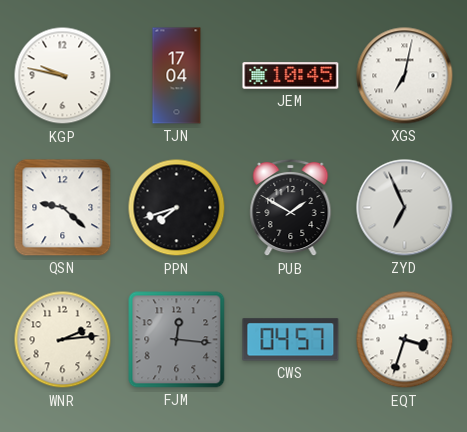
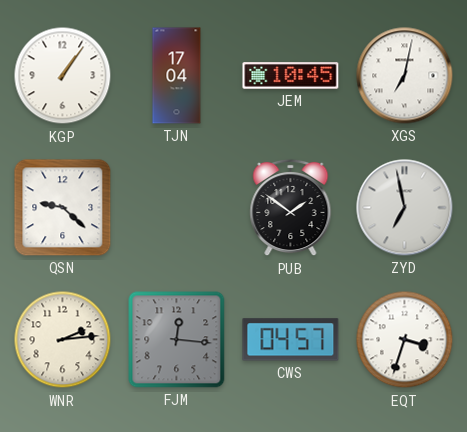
KGP: 9:47 -> 1:06
PPN: 7:42 -> none
PUB: 1:50 -> 1:51
ZYD: 6:56 -> 6:58
